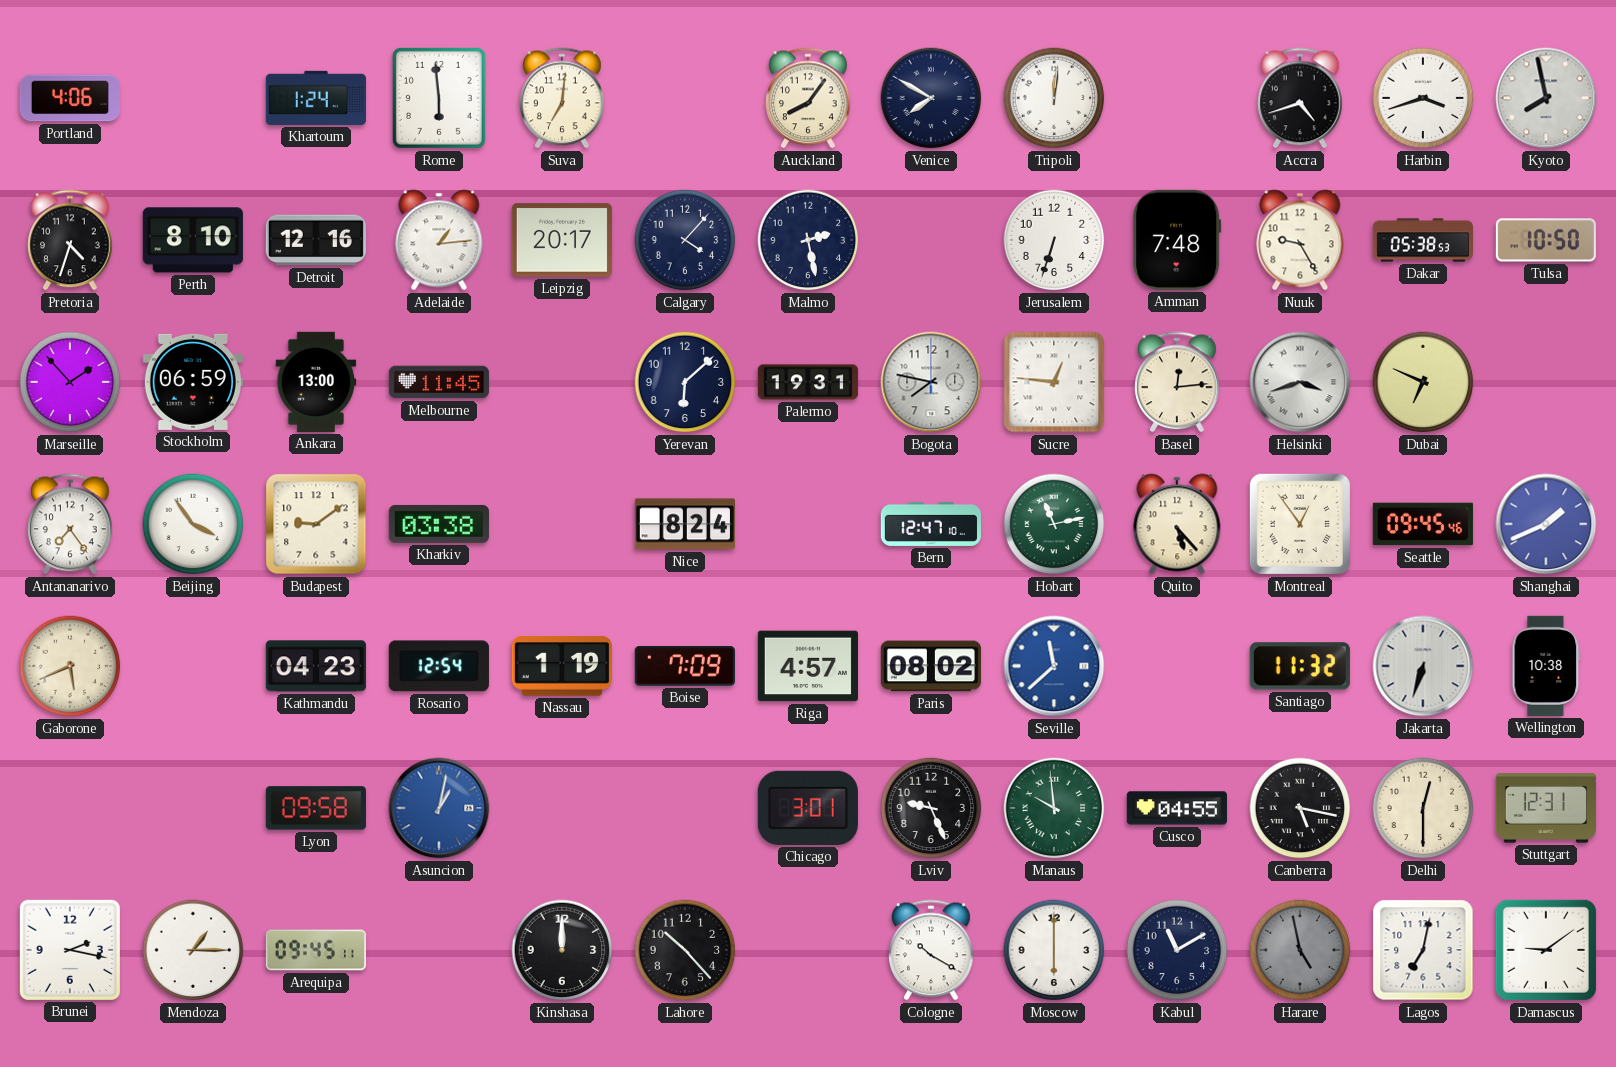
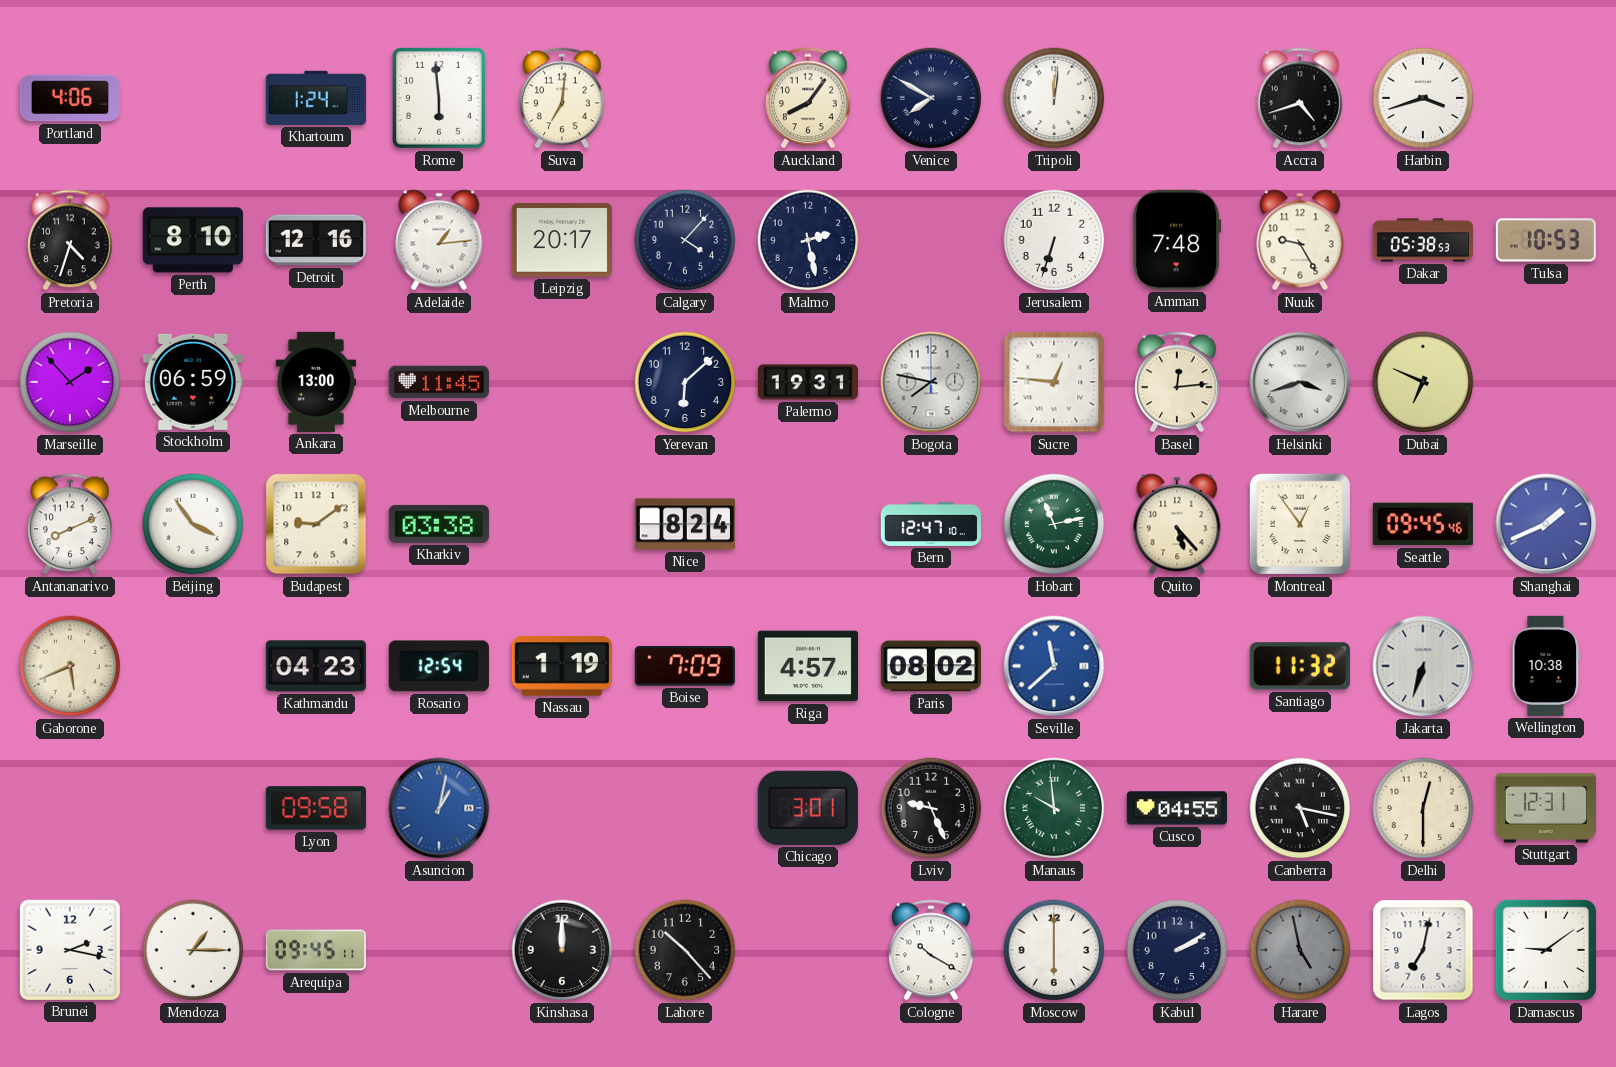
Kyoto: 7:58 -> none
Tulsa: 10:50 -> 10:53
Antananarivo: 7:24 -> 8:11
Kabul: 11:10 -> 2:10
